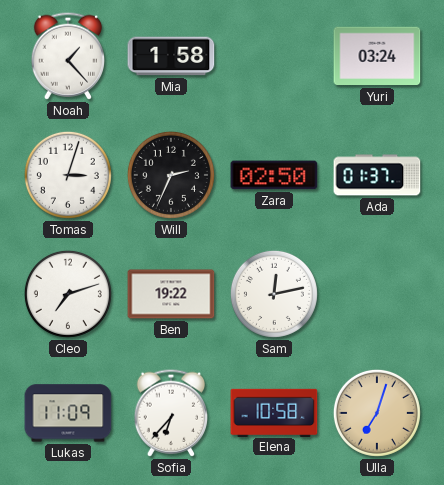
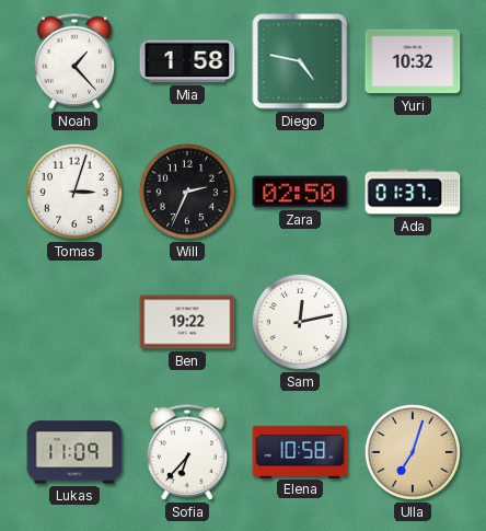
Diego: none -> 4:47
Yuri: 03:24 -> 10:32
Cleo: 7:12 -> none
